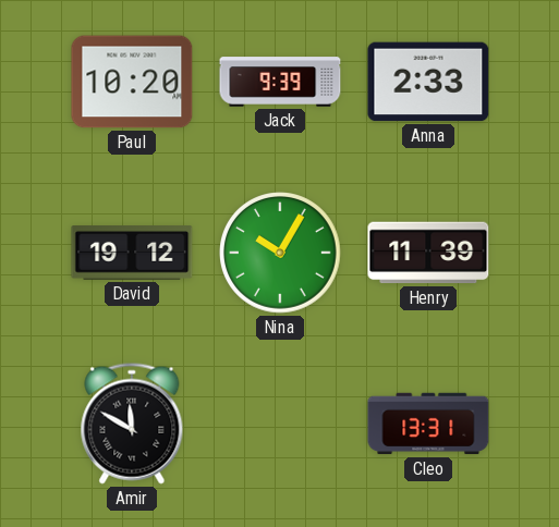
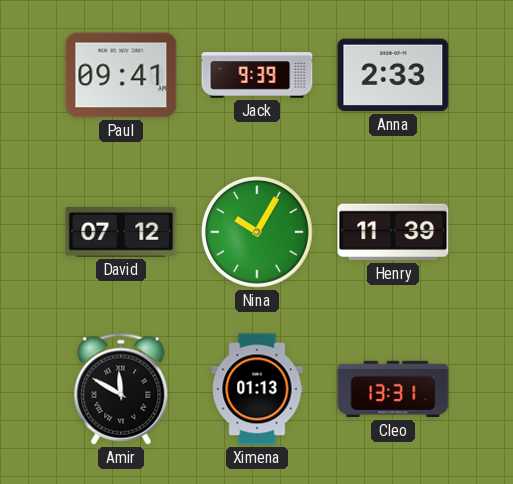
Paul: 10:20 -> 09:41
David: 19:12 -> 07:12
Ximena: none -> 01:13
